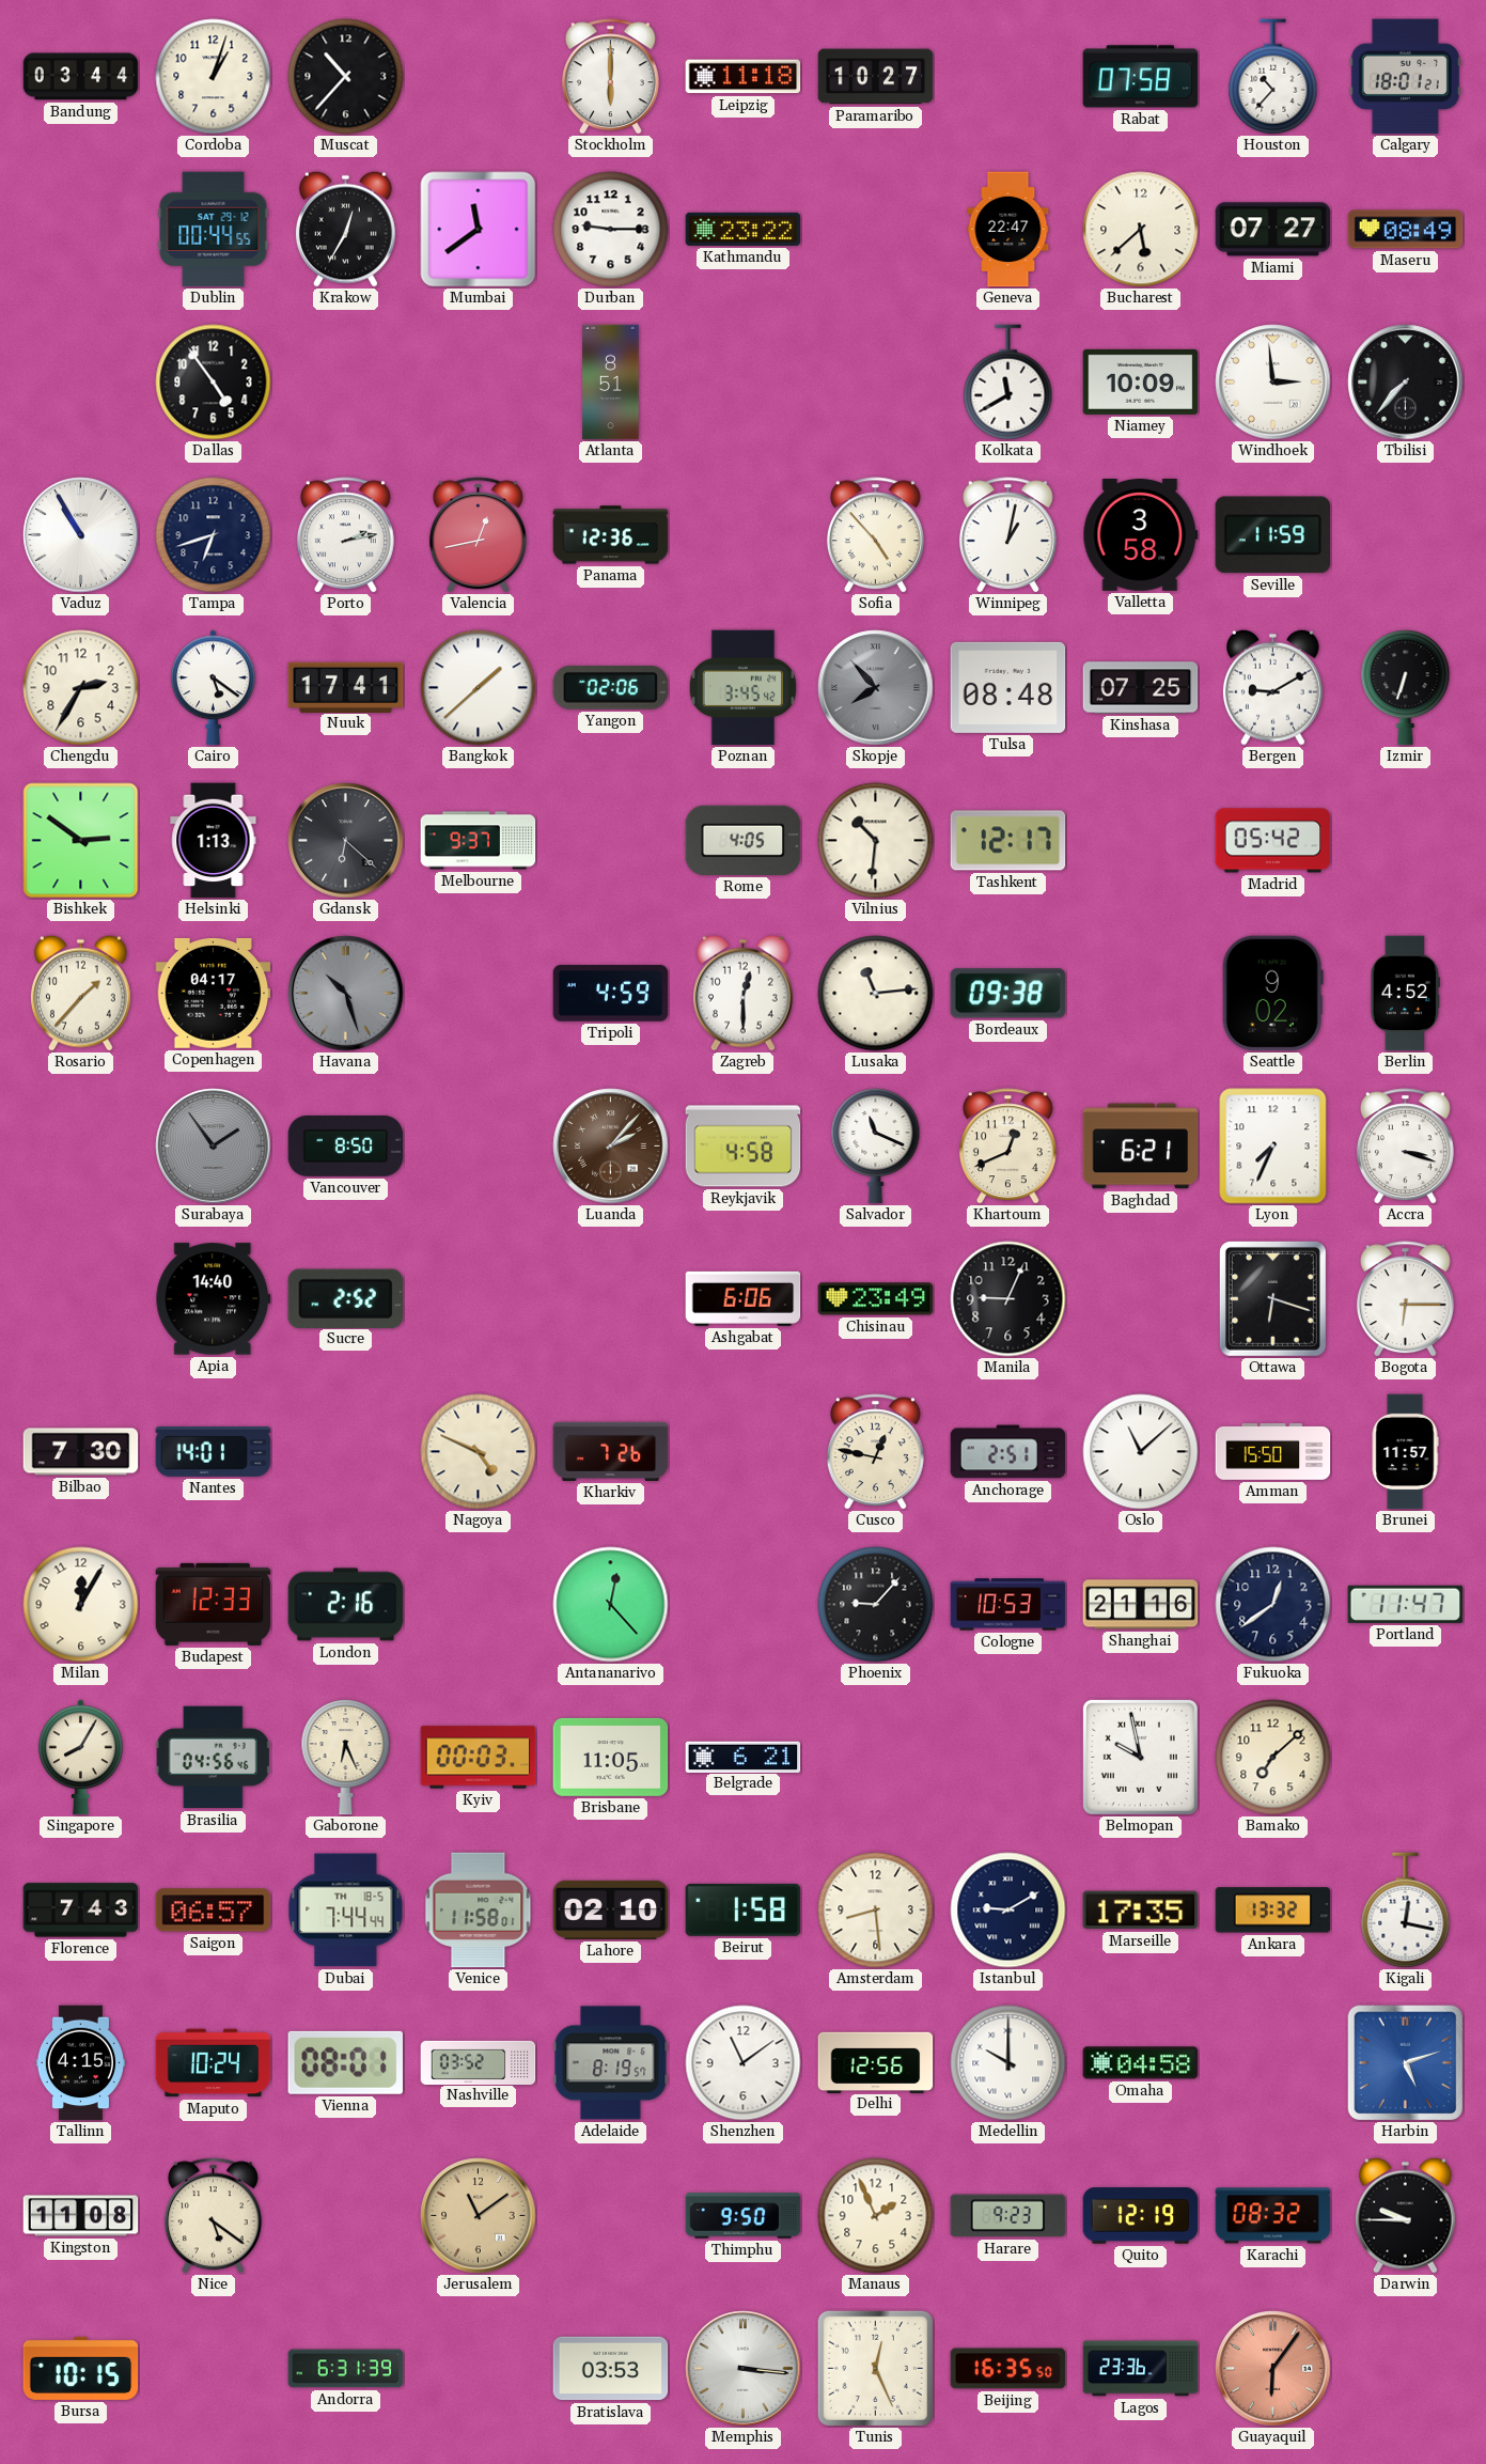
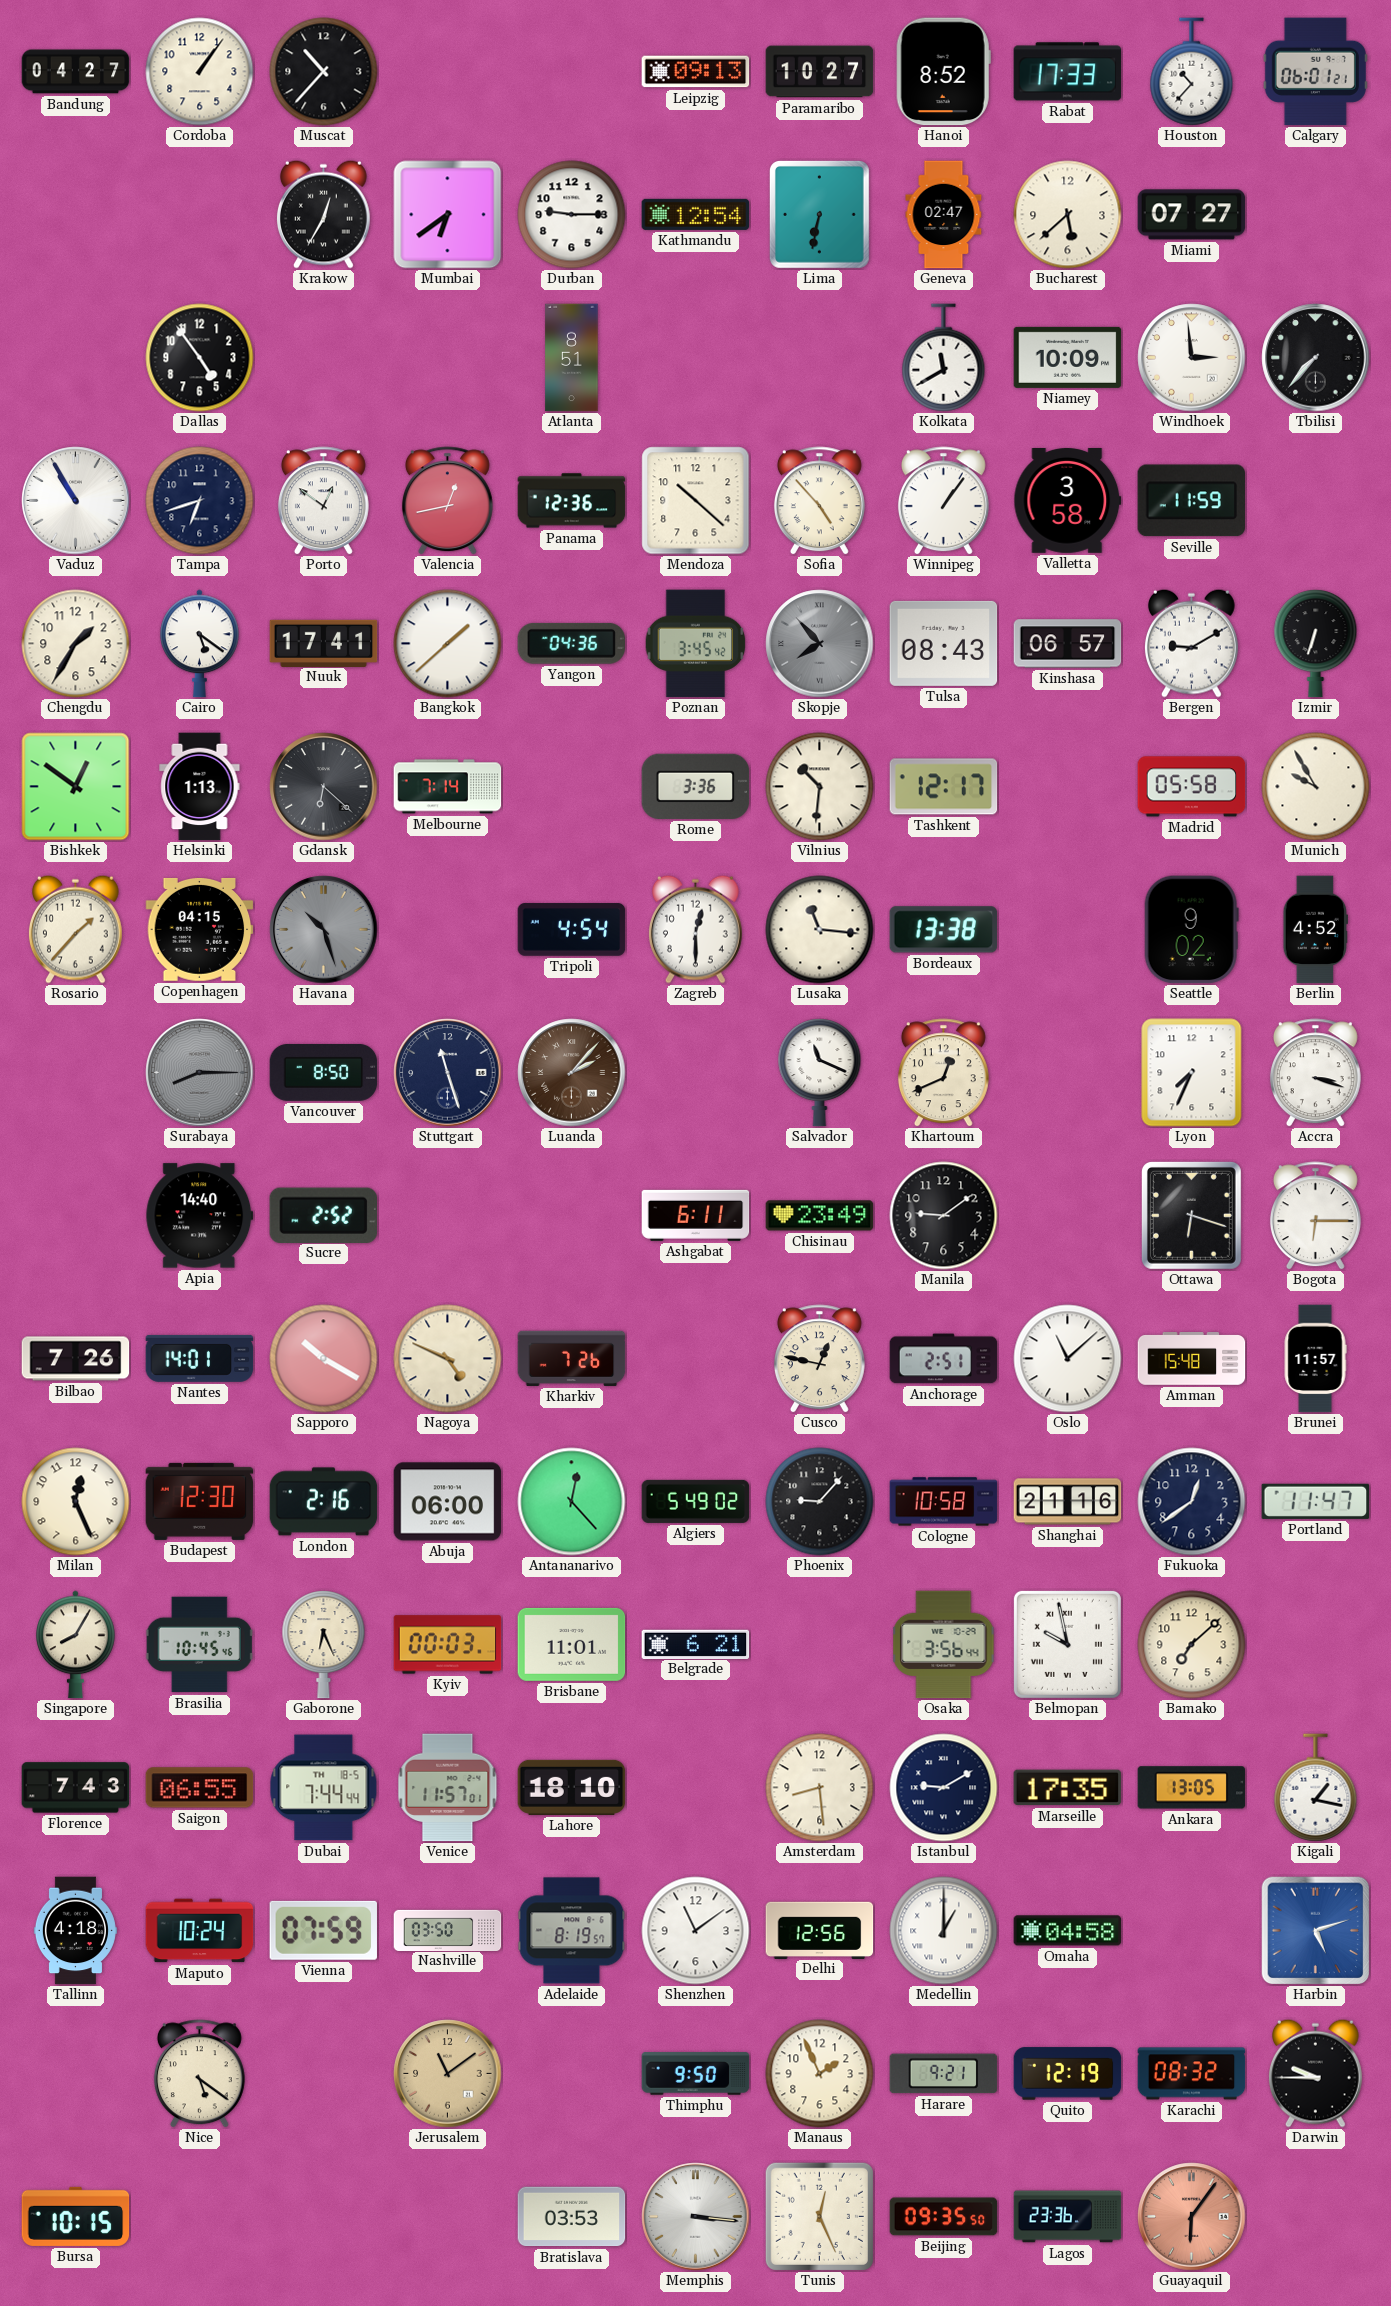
Bandung: 03:44 -> 04:27
Cordoba: 1:03 -> 1:06
Stockholm: 6:00 -> none
Leipzig: 11:18 -> 09:13
Hanoi: none -> 8:52
Rabat: 07:58 -> 17:33
Calgary: 18:01 -> 06:01
Dublin: 00:44 -> none
Mumbai: 11:39 -> 6:39
Kathmandu: 23:22 -> 12:54
Lima: none -> 6:32
Geneva: 22:47 -> 02:47
Maseru: 08:49 -> none
Porto: 2:13 -> 12:51
Mendoza: none -> 10:22
Winnipeg: 1:02 -> 1:06
Chengdu: 2:35 -> 1:35
Yangon: 02:06 -> 04:36
Tulsa: 08:48 -> 08:43
Kinshasa: 07:25 -> 06:57
Bishkek: 2:51 -> 12:51
Melbourne: 9:37 -> 7:14
Rome: 4:05 -> 3:36
Madrid: 05:42 -> 05:58
Munich: none -> 9:55
Copenhagen: 04:17 -> 04:15
Tripoli: 4:59 -> 4:54
Lusaka: 11:14 -> 11:16
Bordeaux: 09:38 -> 13:38
Surabaya: 1:54 -> 8:15
Stuttgart: none -> 11:27
Reykjavik: 4:58 -> none
Baghdad: 6:21 -> none
Ashgabat: 6:06 -> 6:11
Manila: 9:04 -> 9:09
Bilbao: 7:30 -> 7:26
Sapporo: none -> 10:20
Amman: 15:50 -> 15:48
Milan: 12:05 -> 12:26
Budapest: 12:33 -> 12:30
Abuja: none -> 06:00
Algiers: none -> 5:49
Cologne: 10:53 -> 10:58
Brasilia: 04:56 -> 10:45
Brisbane: 11:05 -> 11:01
Osaka: none -> 3:56
Saigon: 06:57 -> 06:55
Venice: 11:58 -> 11:57
Lahore: 02:10 -> 18:10
Beirut: 1:58 -> none
Ankara: 13:32 -> 13:05
Kigali: 12:17 -> 1:17
Tallinn: 4:15 -> 4:18
Vienna: 08:01 -> 07:59
Nashville: 03:52 -> 03:50
Medellin: 10:00 -> 1:00
Kingston: 11:08 -> none
Harare: 9:23 -> 9:21
Andorra: 6:31 -> none
Beijing: 16:35 -> 09:35
